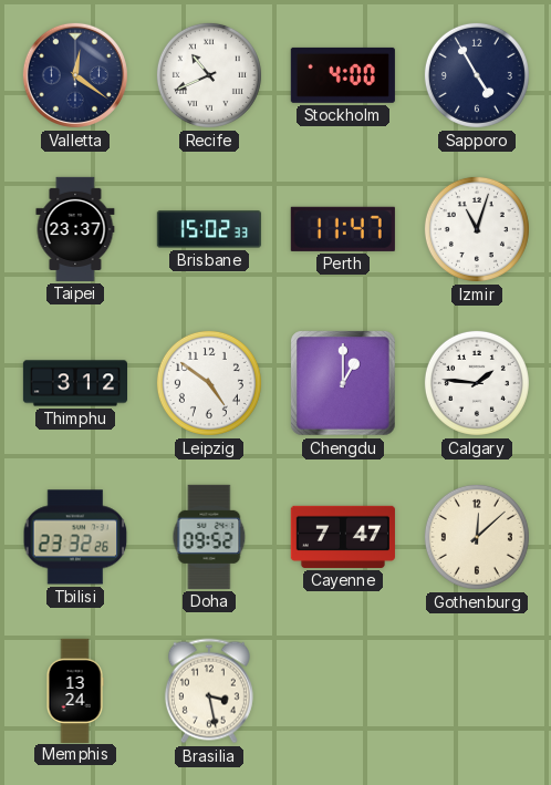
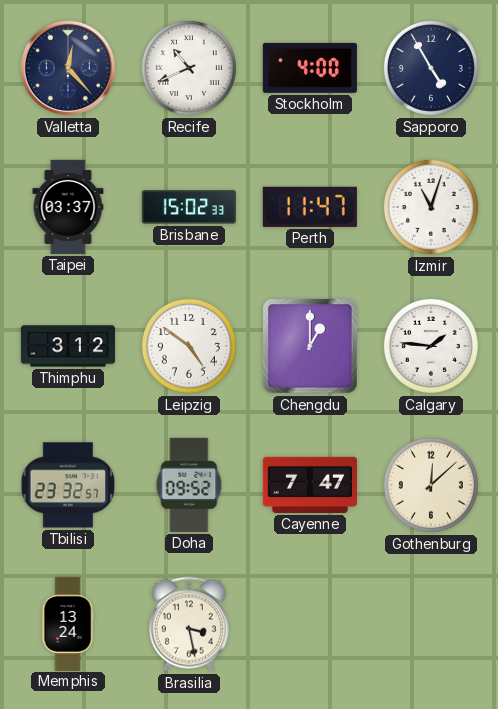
Valletta: 12:21 -> 12:23
Taipei: 23:37 -> 03:37
Tbilisi: 23:32:26 -> 23:32:57
